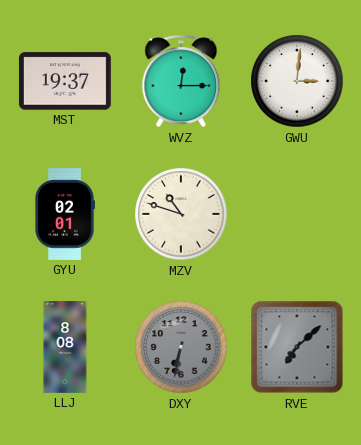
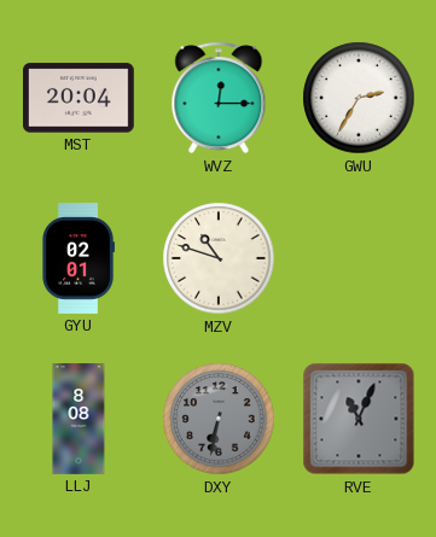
MST: 19:37 -> 20:04
GWU: 3:01 -> 2:35
RVE: 7:08 -> 11:04
